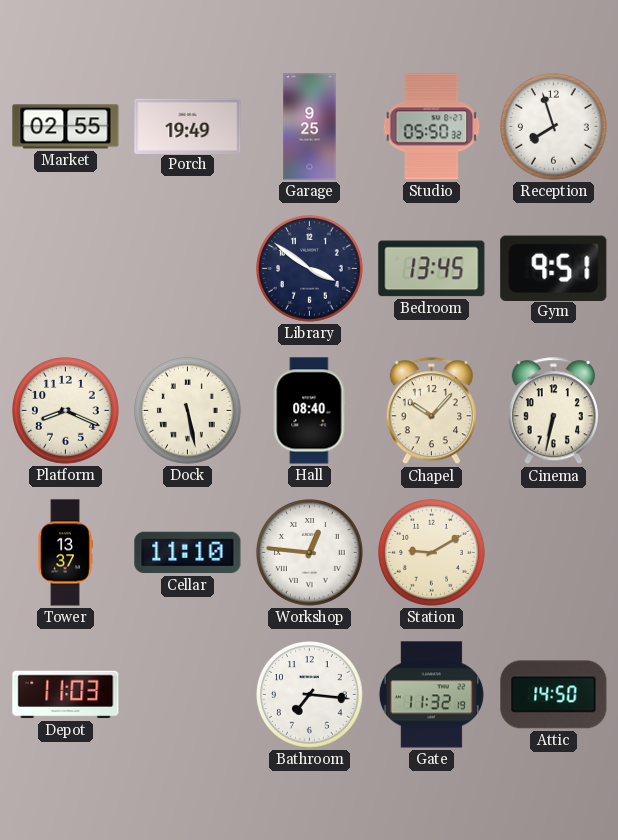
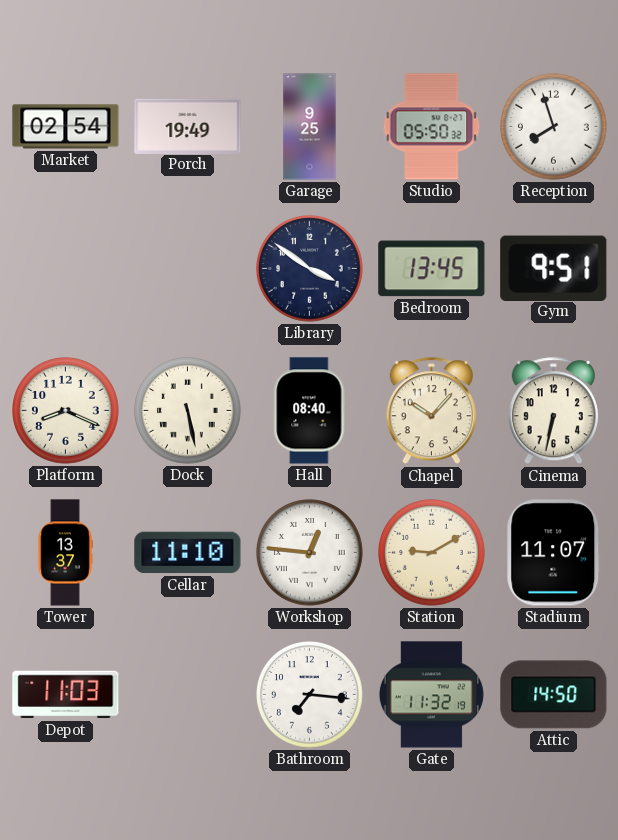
Market: 02:55 -> 02:54
Stadium: none -> 11:07
